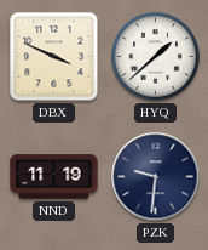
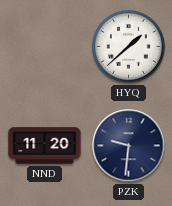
DBX: 3:49 -> none
NND: 11:19 -> 11:20
